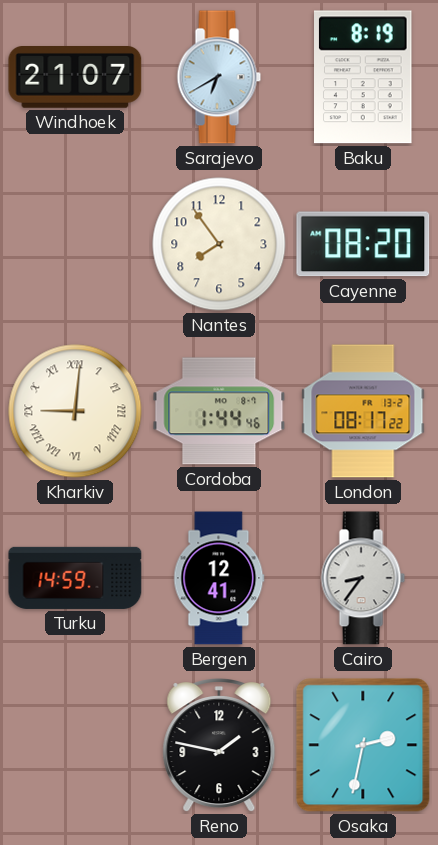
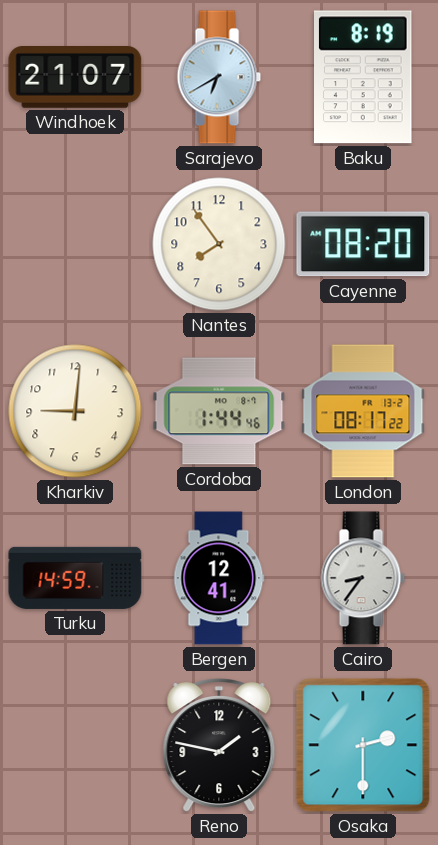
Kharkiv numerals: Roman -> Arabic
Osaka: 2:32 -> 2:30
